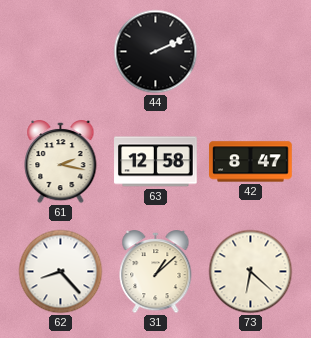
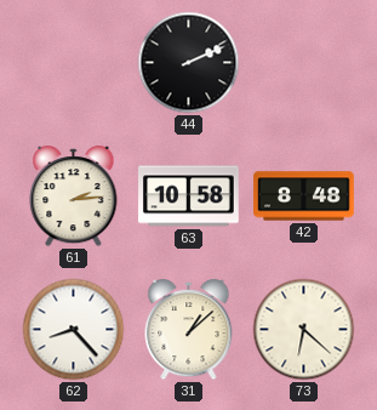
61: 2:17 -> 2:14
63: 12:58 -> 10:58
42: 8:47 -> 8:48
